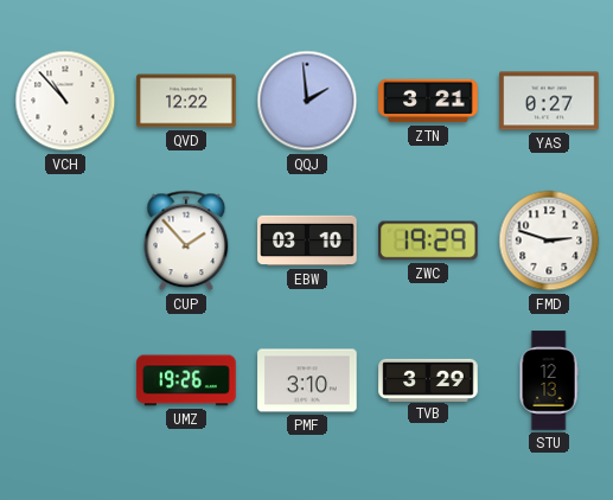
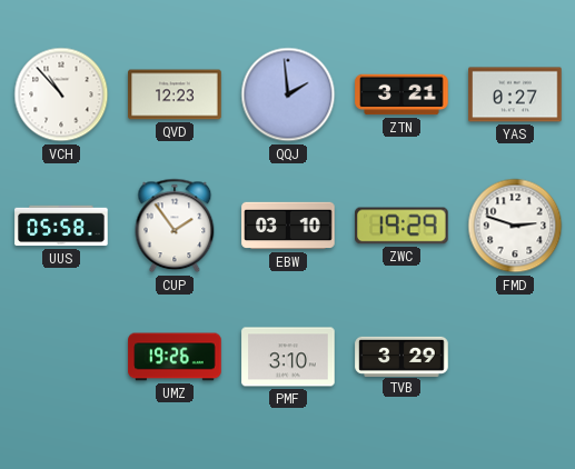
QVD: 12:22 -> 12:23
UUS: none -> 05:58
CUP: 1:53 -> 1:54
STU: 12:13 -> none
